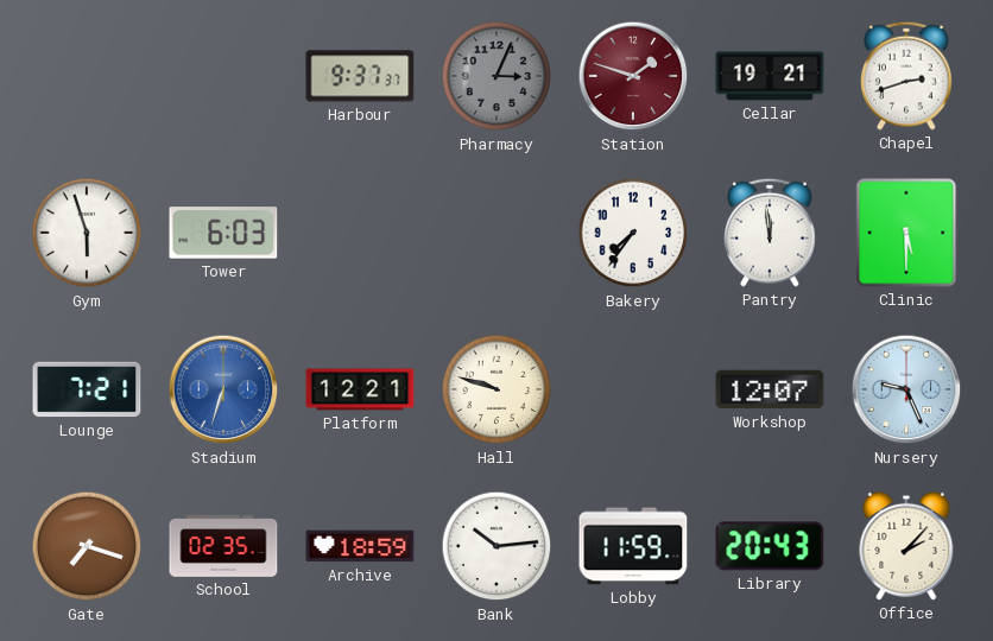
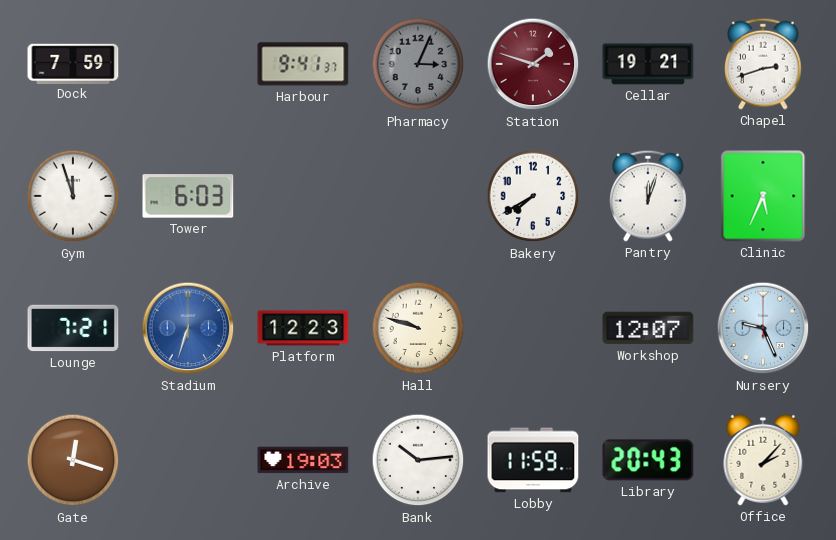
Dock: none -> 7:59
Harbour: 9:37 -> 9:41
Gym: 5:57 -> 11:57
Bakery: 7:36 -> 7:40
Pantry: 11:59 -> 12:03
Clinic: 5:30 -> 5:34
Platform: 12:21 -> 12:23
Gate: 7:18 -> 12:18
School: 02:35 -> none
Archive: 18:59 -> 19:03
